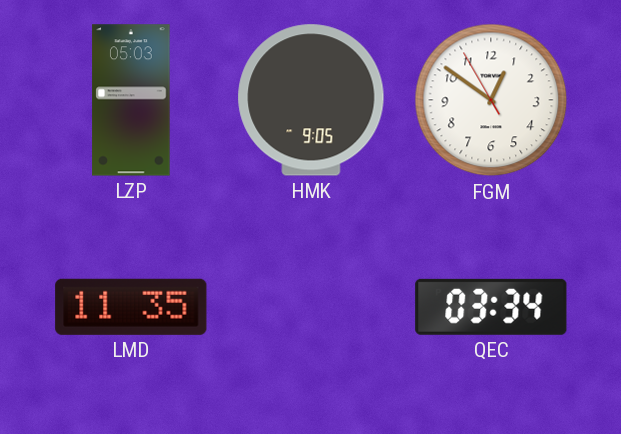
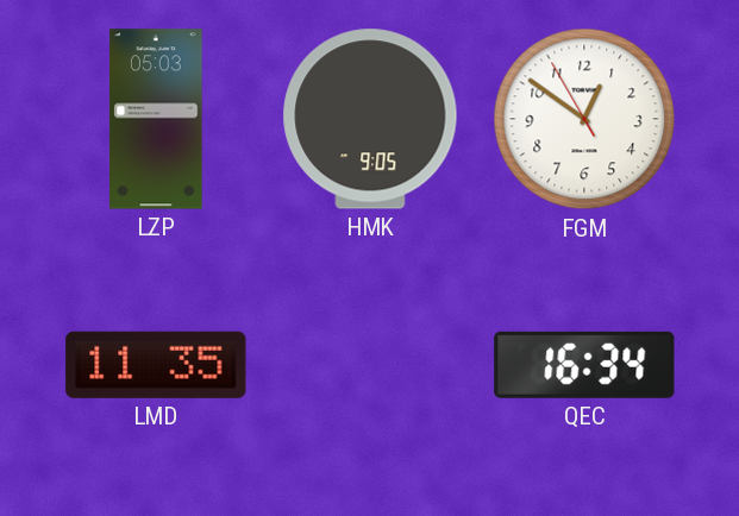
QEC: 03:34 -> 16:34
